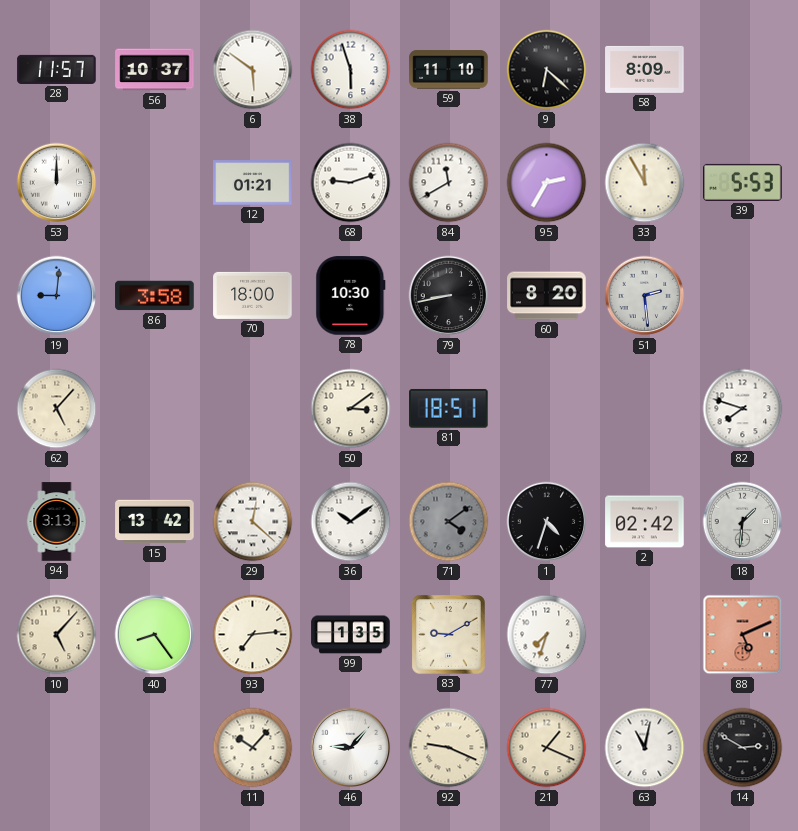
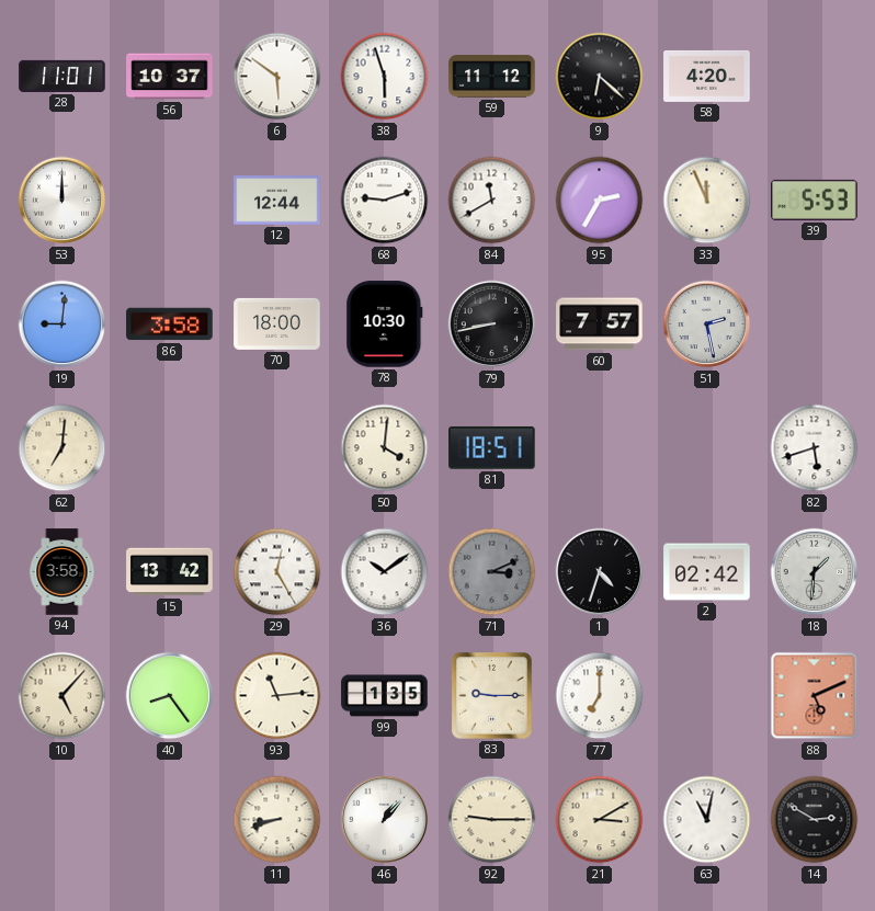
28: 11:57 -> 11:01
59: 11:10 -> 11:12
58: 8:09 -> 4:20
12: 01:21 -> 12:44
33: 11:55 -> 11:56
60: 8:20 -> 7:57
51: 2:29 -> 2:28
62: 5:07 -> 7:01
50: 3:09 -> 4:01
82: 7:48 -> 5:42
94: 3:13 -> 3:58
29: 12:22 -> 12:25
71: 4:09 -> 3:11
93: 7:14 -> 11:14
83: 9:10 -> 9:15
77: 7:33 -> 7:00
11: 10:07 -> 8:42
46: 9:07 -> 1:07
92: 9:19 -> 9:15
21: 1:19 -> 3:10
